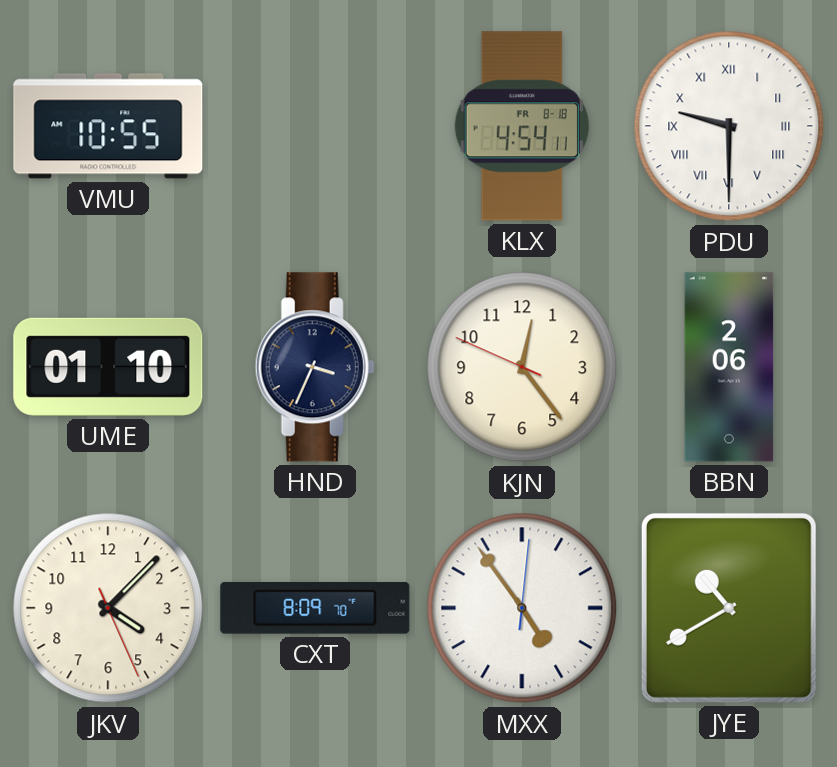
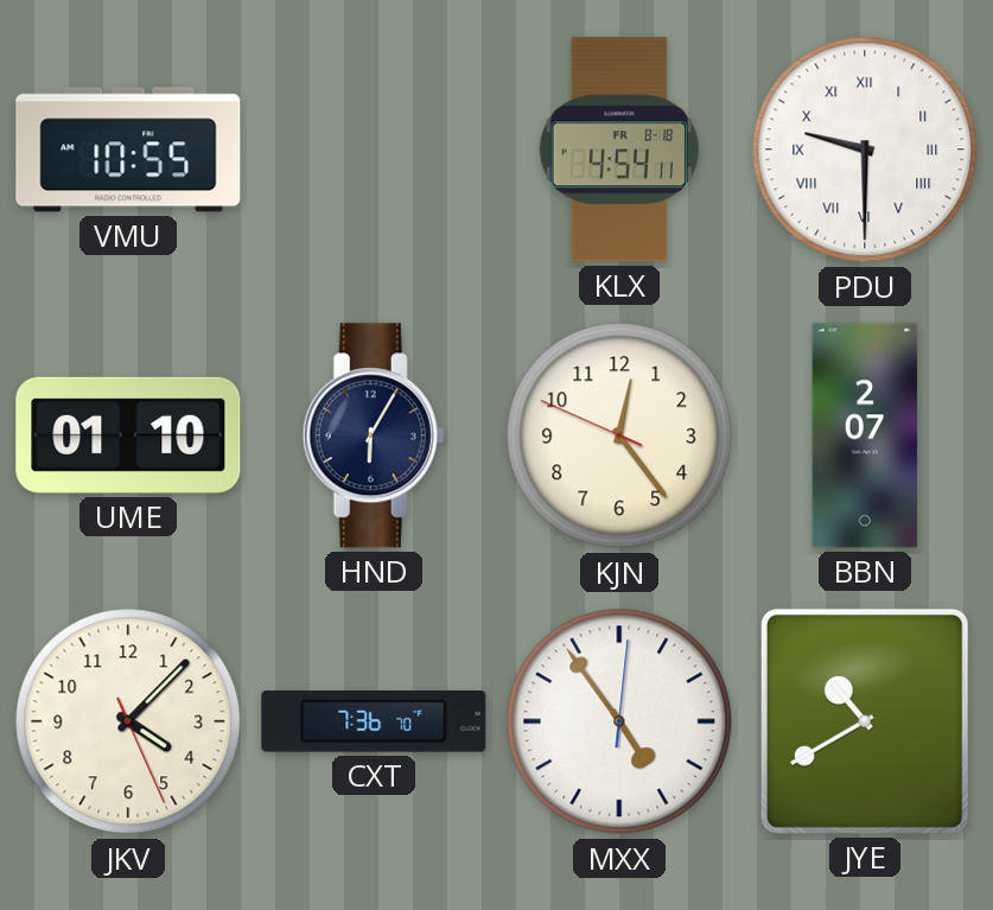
HND: 3:34 -> 6:05
BBN: 2:06 -> 2:07
CXT: 8:09 -> 7:36
